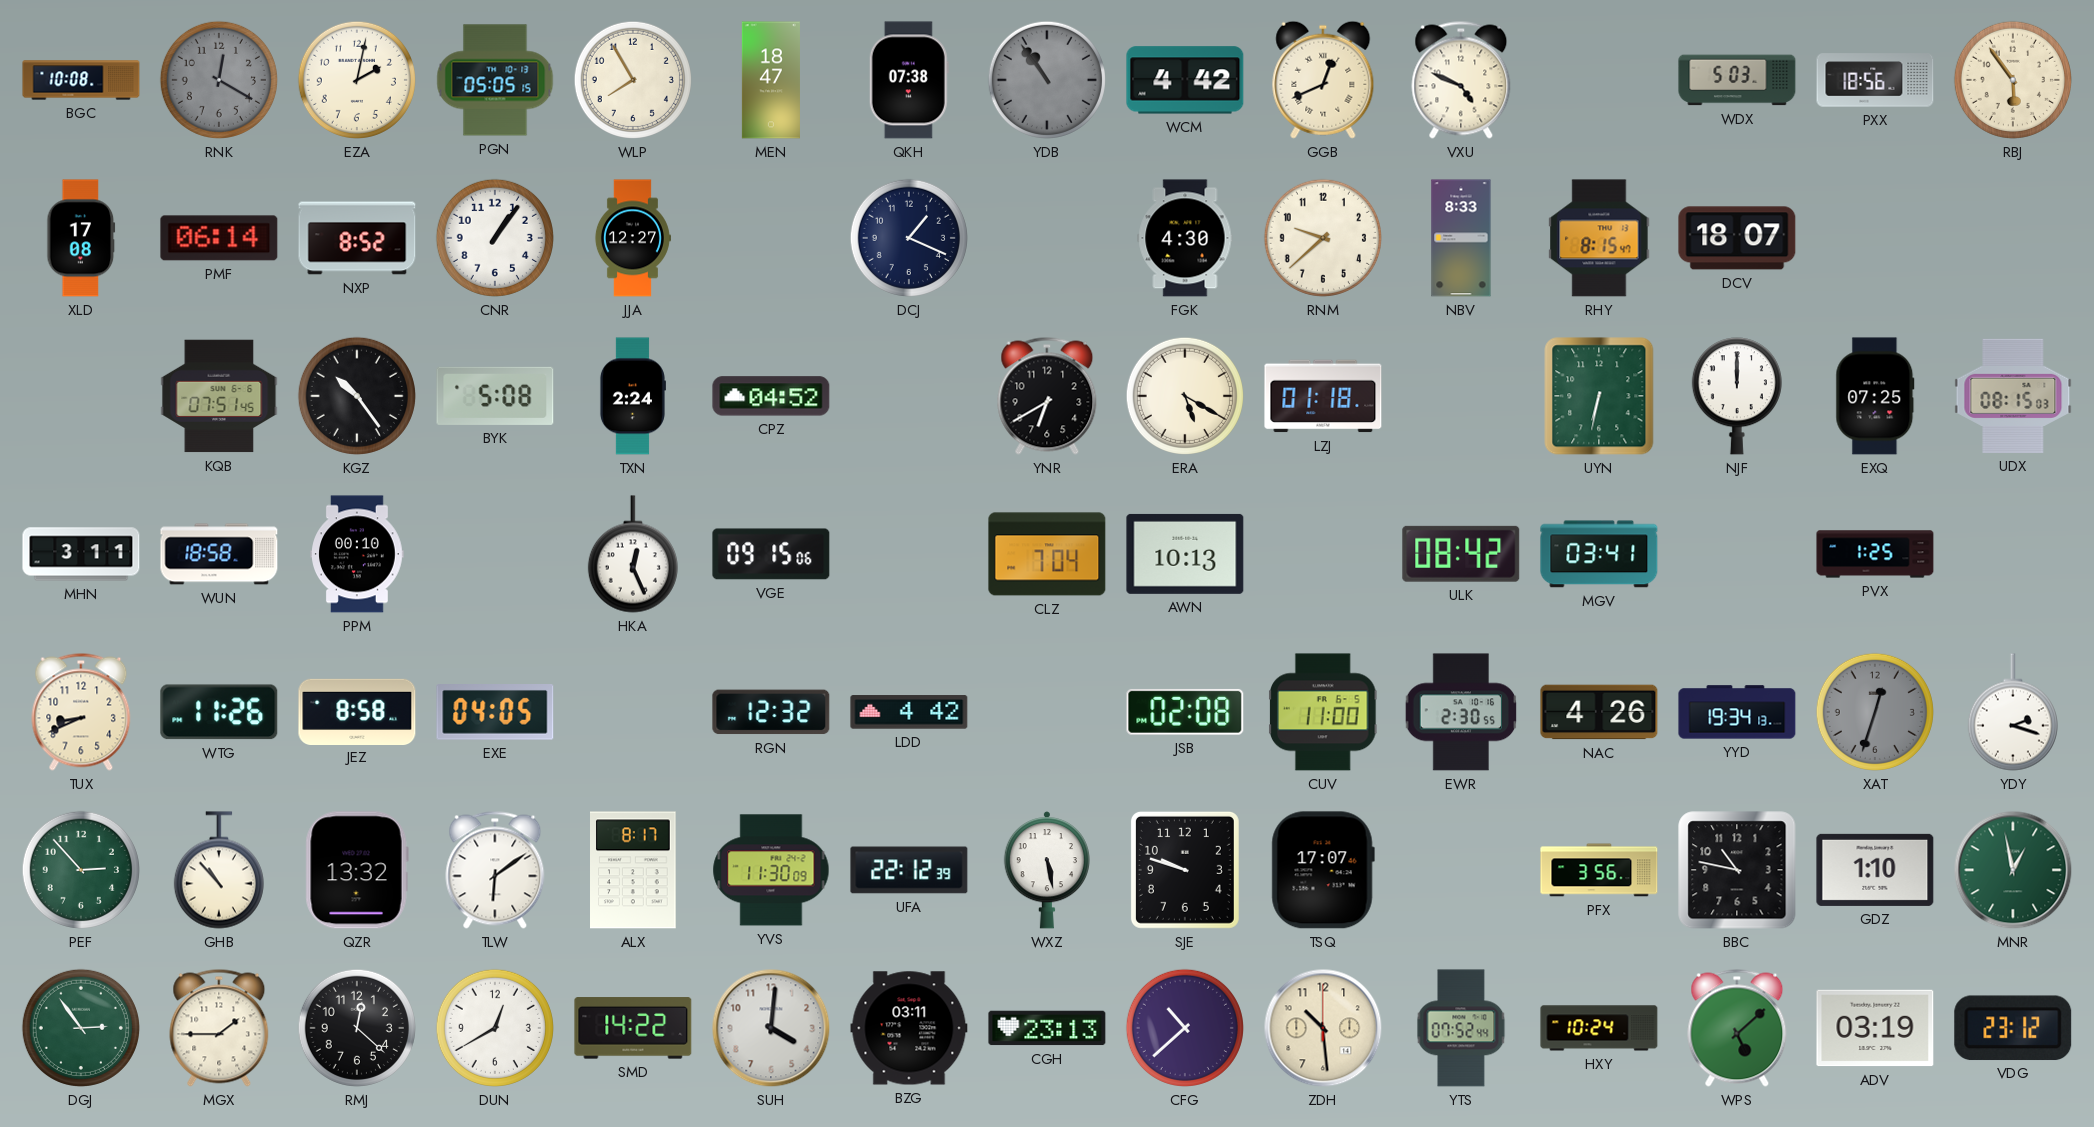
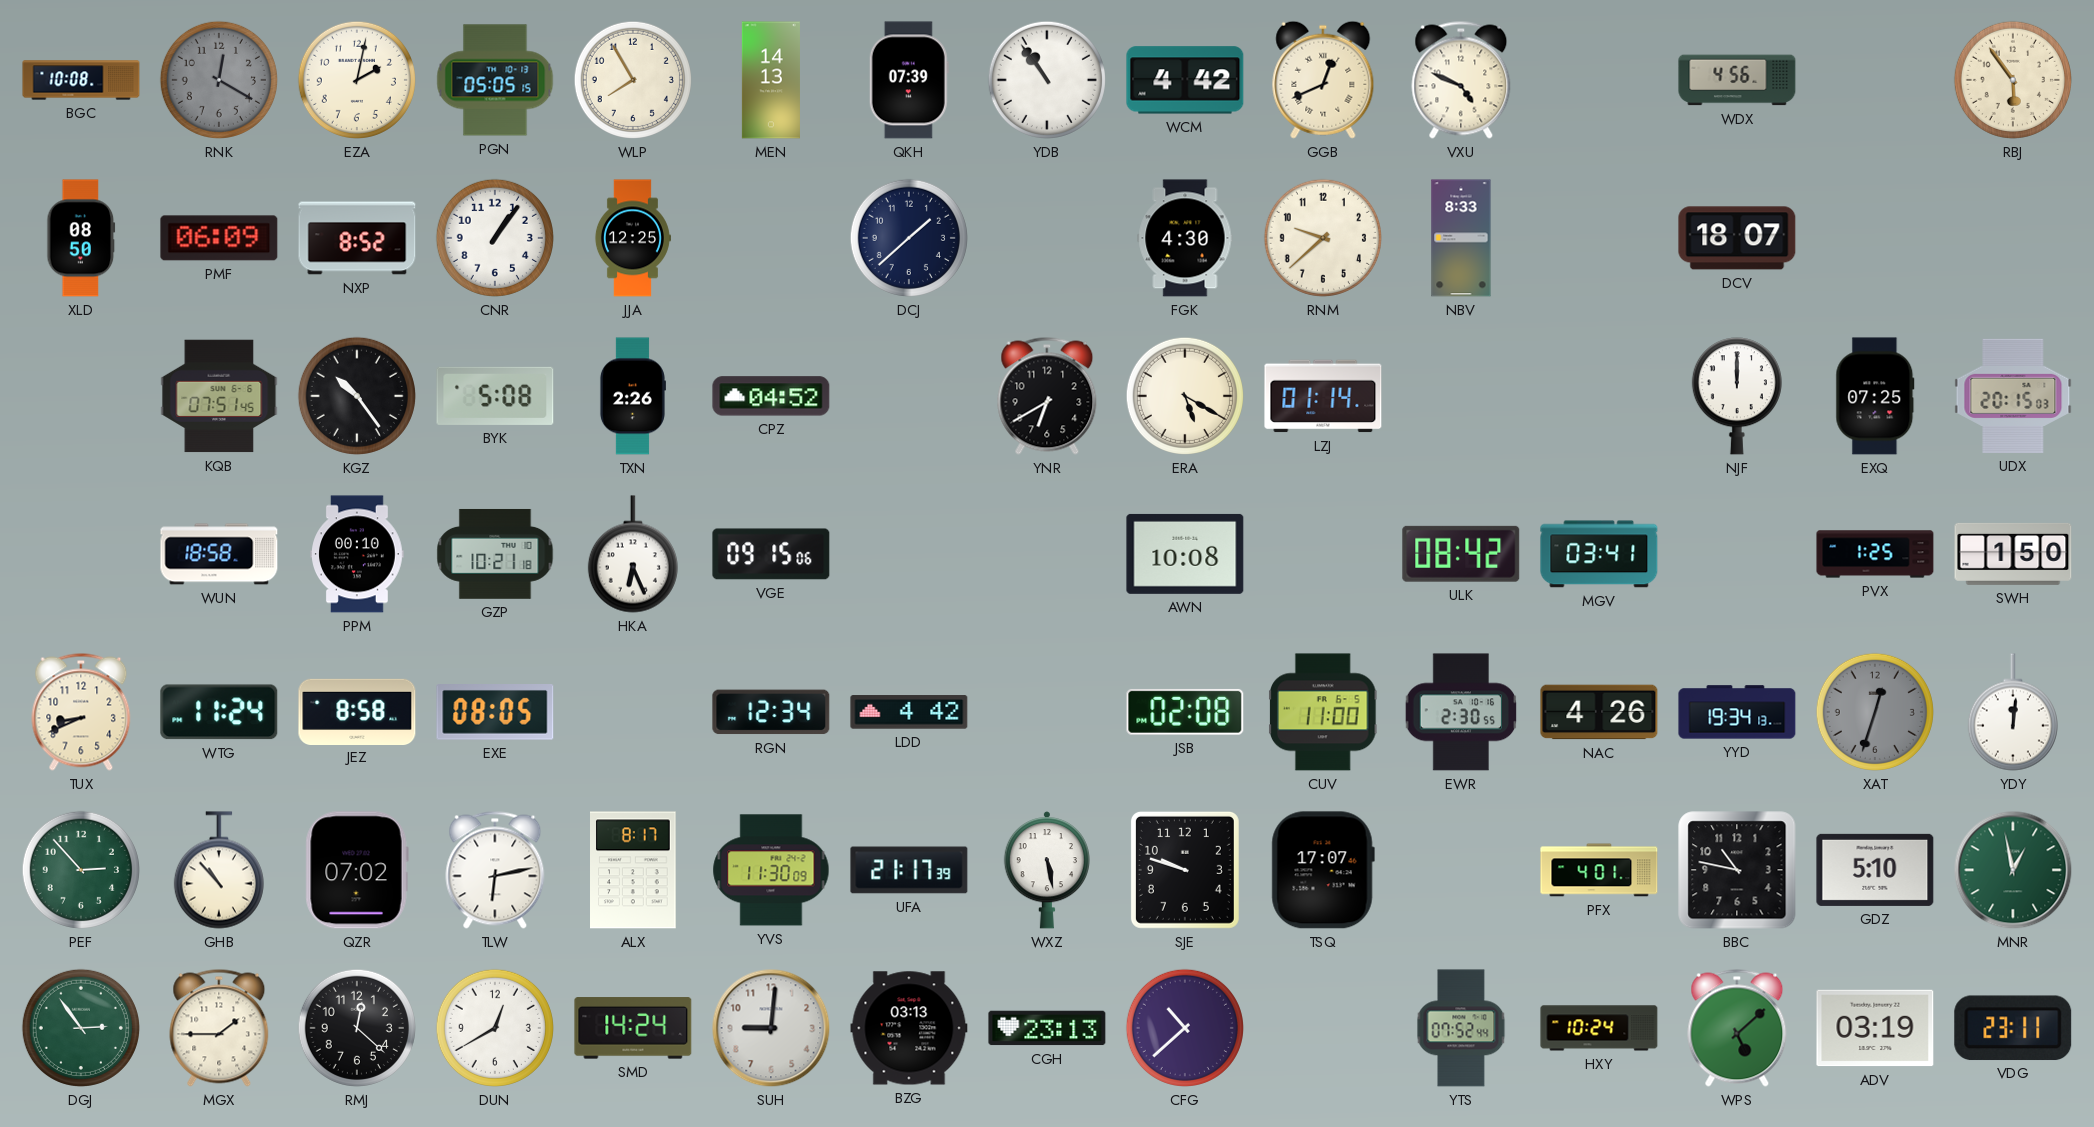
MEN: 18:47 -> 14:13
QKH: 07:38 -> 07:39
YDB dial: grey -> white
WDX: 5:03 -> 4:56
PXX: 18:56 -> none
XLD: 17:08 -> 08:50
PMF: 06:14 -> 06:09
JJA: 12:27 -> 12:25
DCJ: 1:19 -> 1:38
RHY: 8:15 -> none
TXN: 2:24 -> 2:26
LZJ: 01:18 -> 01:14
UYN: 6:32 -> none
UDX: 08:15 -> 20:15
MHN: 3:11 -> none
GZP: none -> 10:21
HKA: 12:26 -> 6:26
CLZ: 7:04 -> none
AWN: 10:13 -> 10:08
SWH: none -> 1:50
WTG: 11:26 -> 11:24
EXE: 04:05 -> 08:05
RGN: 12:32 -> 12:34
YDY: 2:18 -> 12:01
QZR: 13:32 -> 07:02
TLW: 6:09 -> 6:13
UFA: 22:12 -> 21:17
PFX: 3:56 -> 4:01
GDZ: 1:10 -> 5:10
SMD: 14:22 -> 14:24
SUH: 4:01 -> 9:01
BZG: 03:11 -> 03:13
ZDH: 10:29 -> none
VDG: 23:12 -> 23:11
